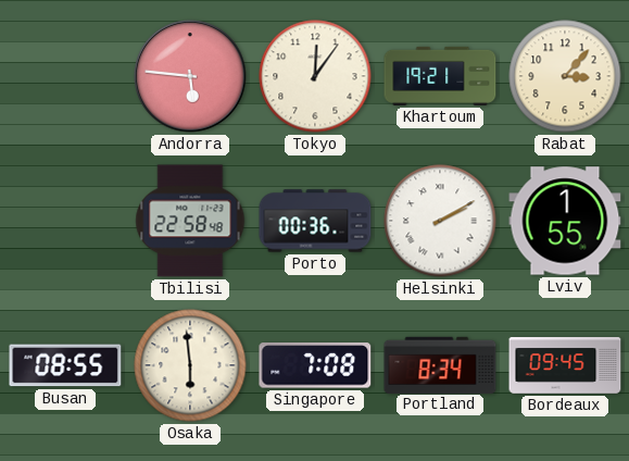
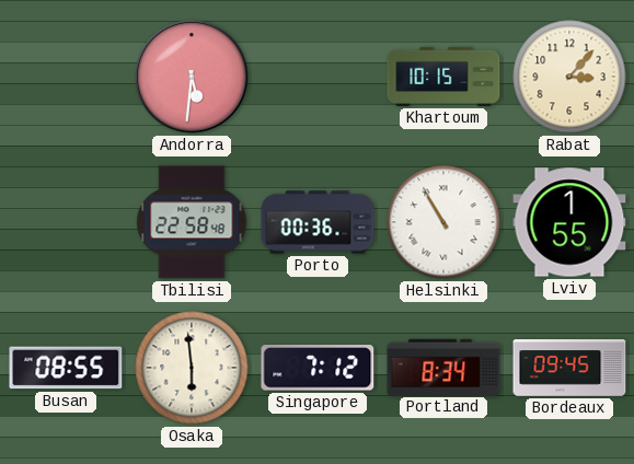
Andorra: 5:46 -> 5:31
Tokyo: 12:06 -> none
Khartoum: 19:21 -> 10:15
Helsinki: 2:10 -> 10:55
Singapore: 7:08 -> 7:12
